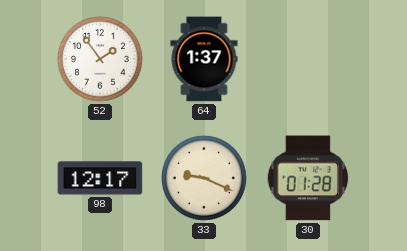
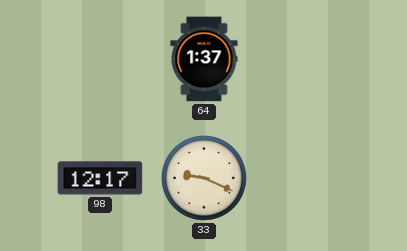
52: 1:54 -> none
30: 01:28 -> none
